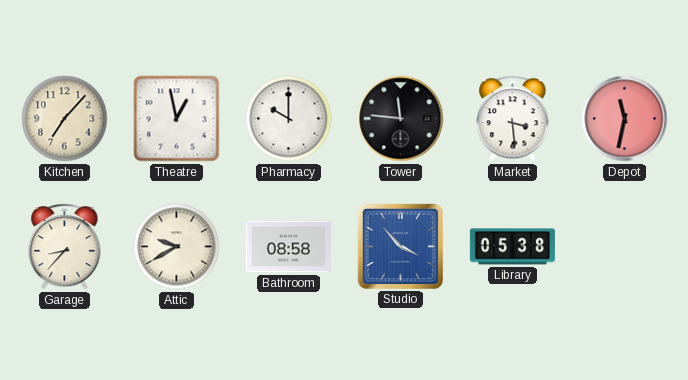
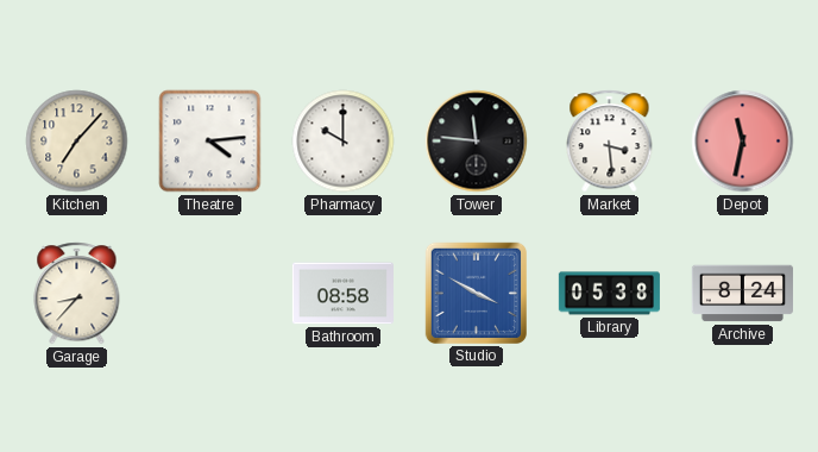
Theatre: 12:58 -> 4:14
Attic: 9:40 -> none
Studio: 3:53 -> 3:50
Archive: none -> 8:24
